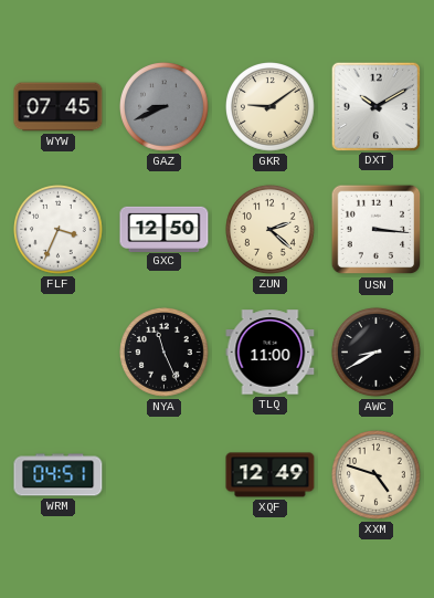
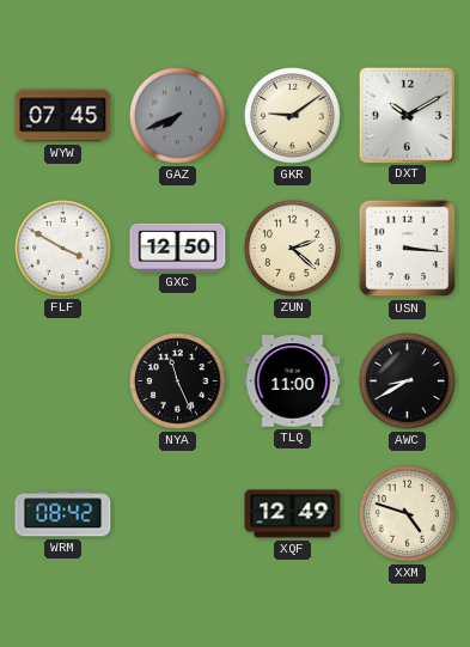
GAZ: 8:41 -> 7:41
FLF: 3:34 -> 3:50
WRM: 04:51 -> 08:42
